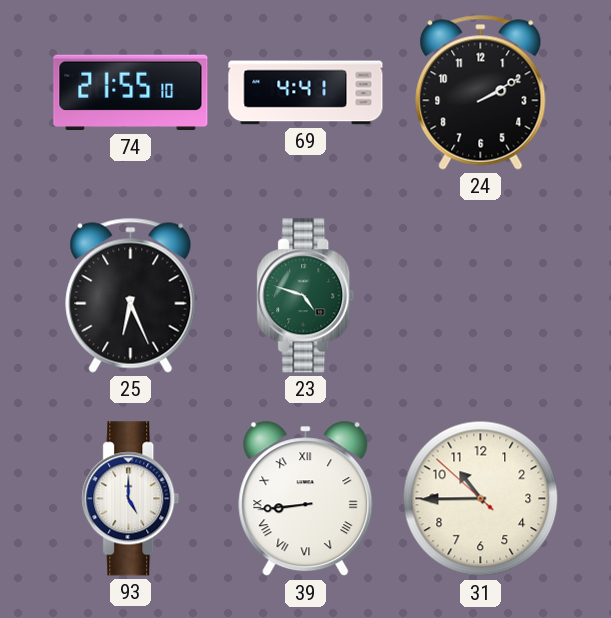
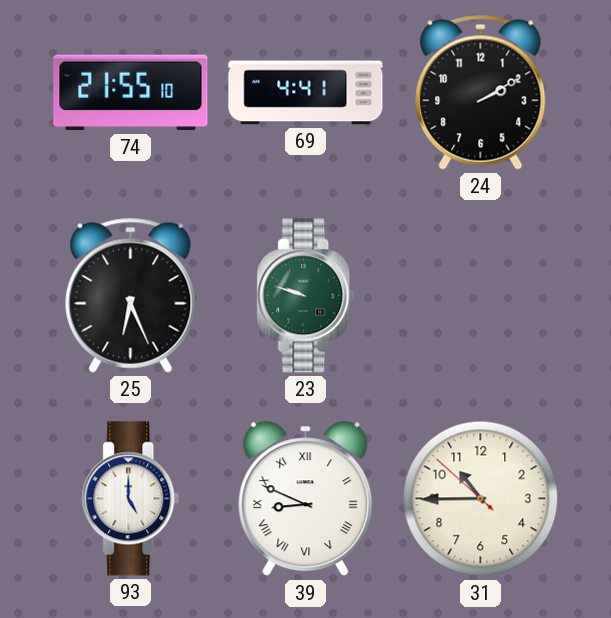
23: 4:48 -> 9:48
39: 8:44 -> 8:49
